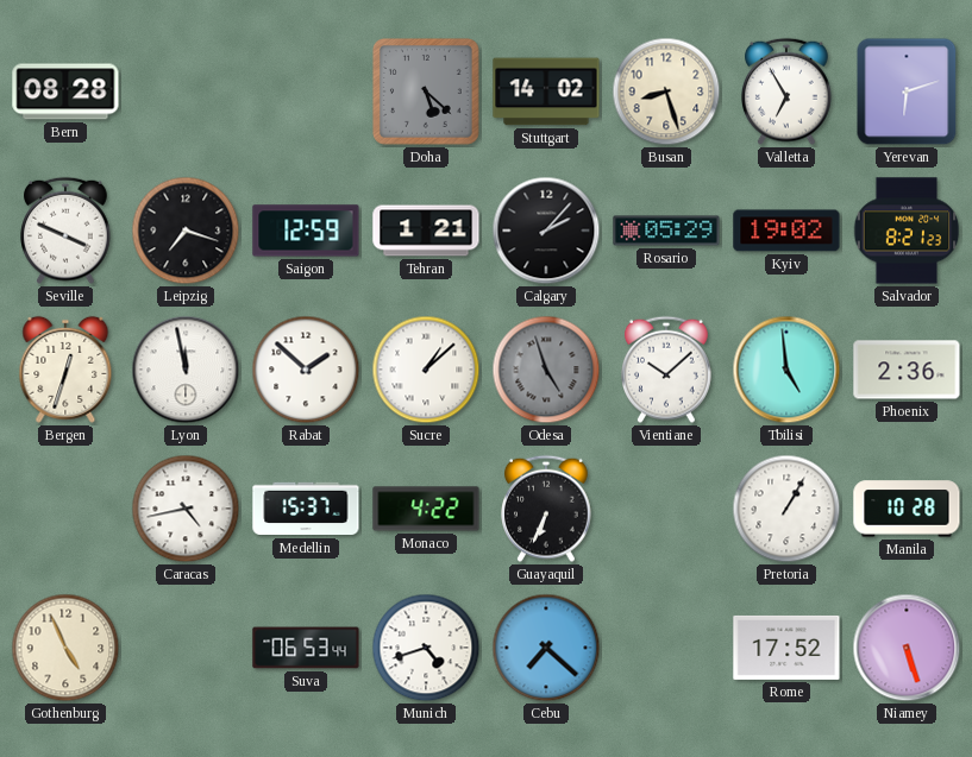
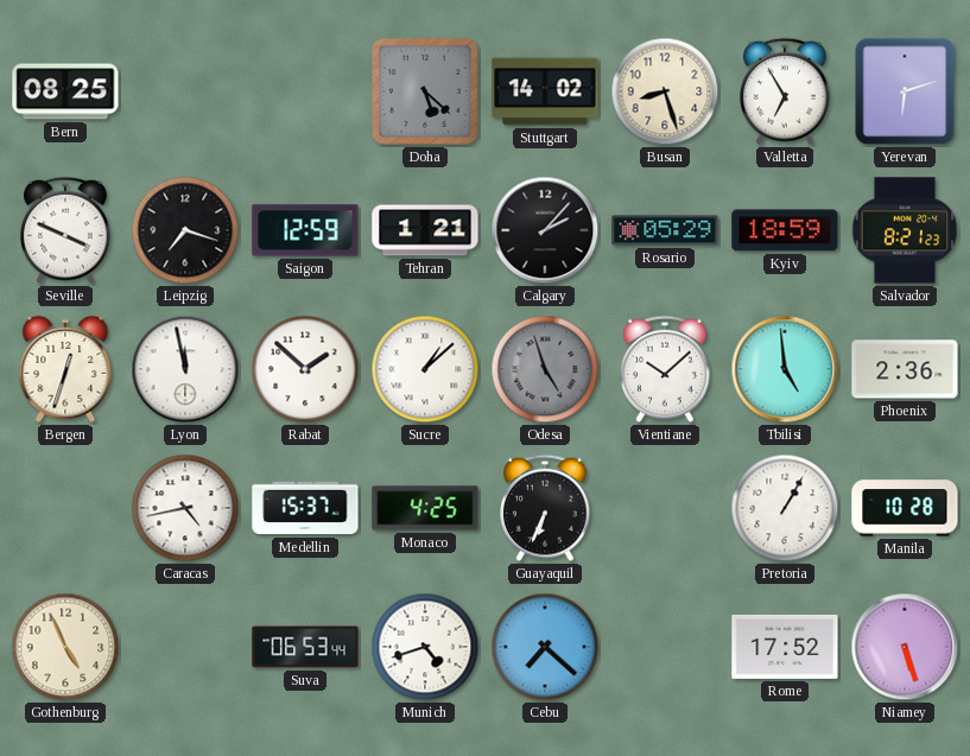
Bern: 08:28 -> 08:25
Kyiv: 19:02 -> 18:59
Monaco: 4:22 -> 4:25
